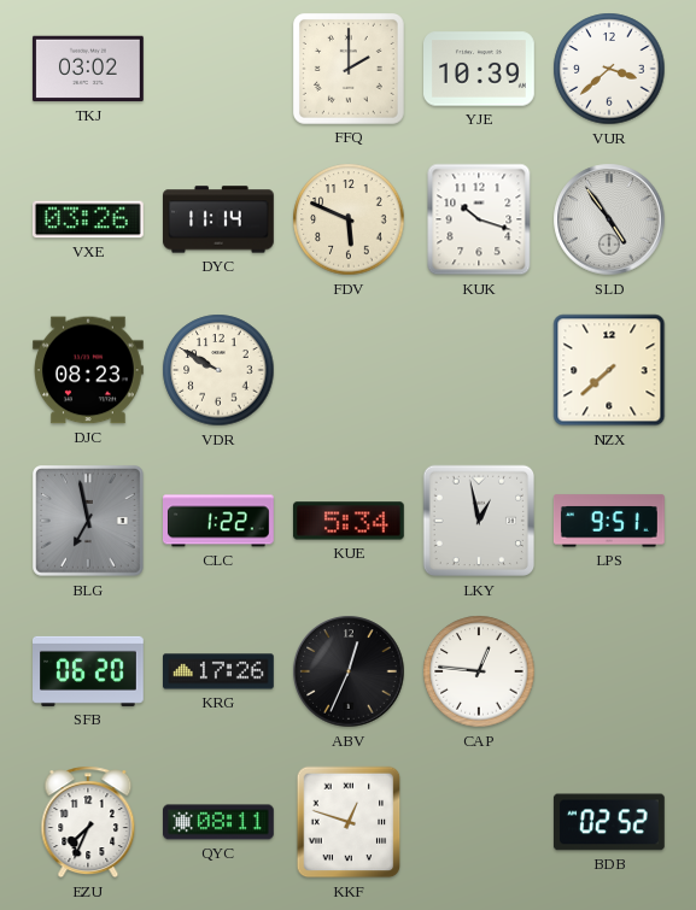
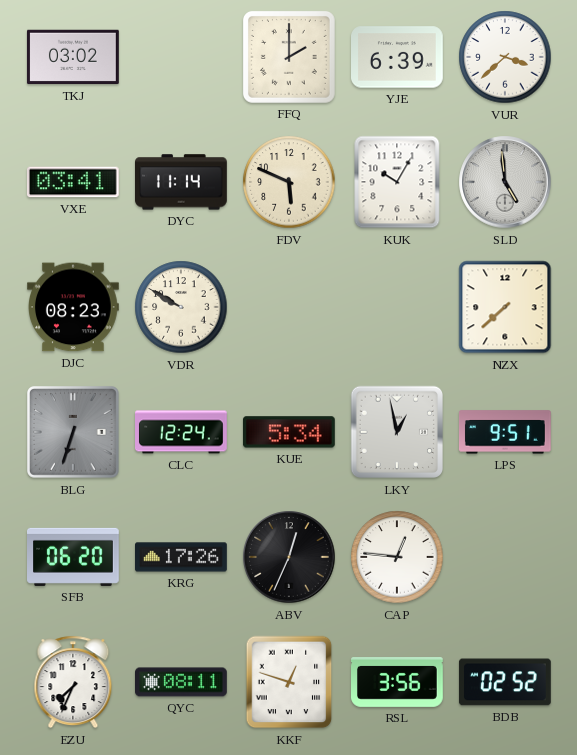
YJE: 10:39 -> 6:39
VXE: 03:26 -> 03:41
KUK: 10:18 -> 10:05
SLD: 4:54 -> 4:59
BLG: 6:58 -> 6:33
CLC: 1:22 -> 12:24
RSL: none -> 3:56
